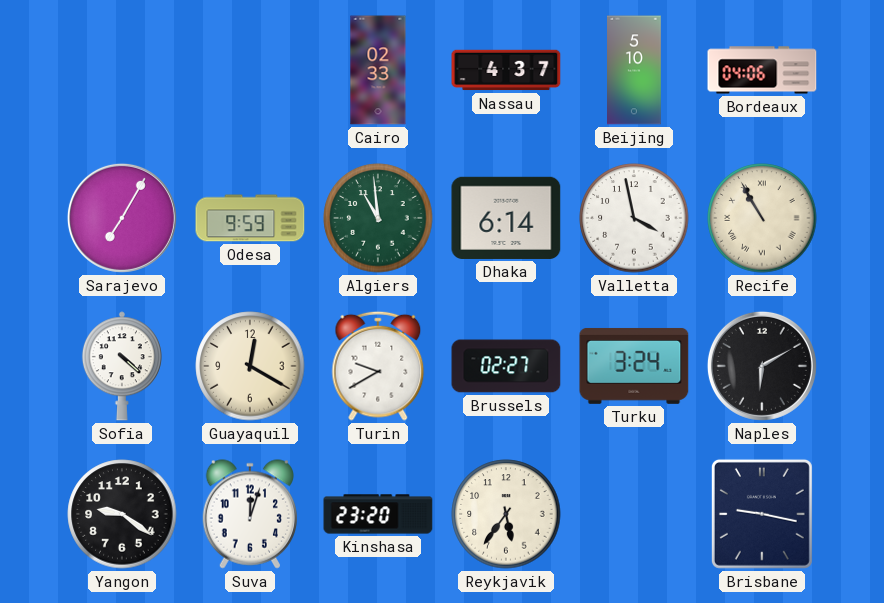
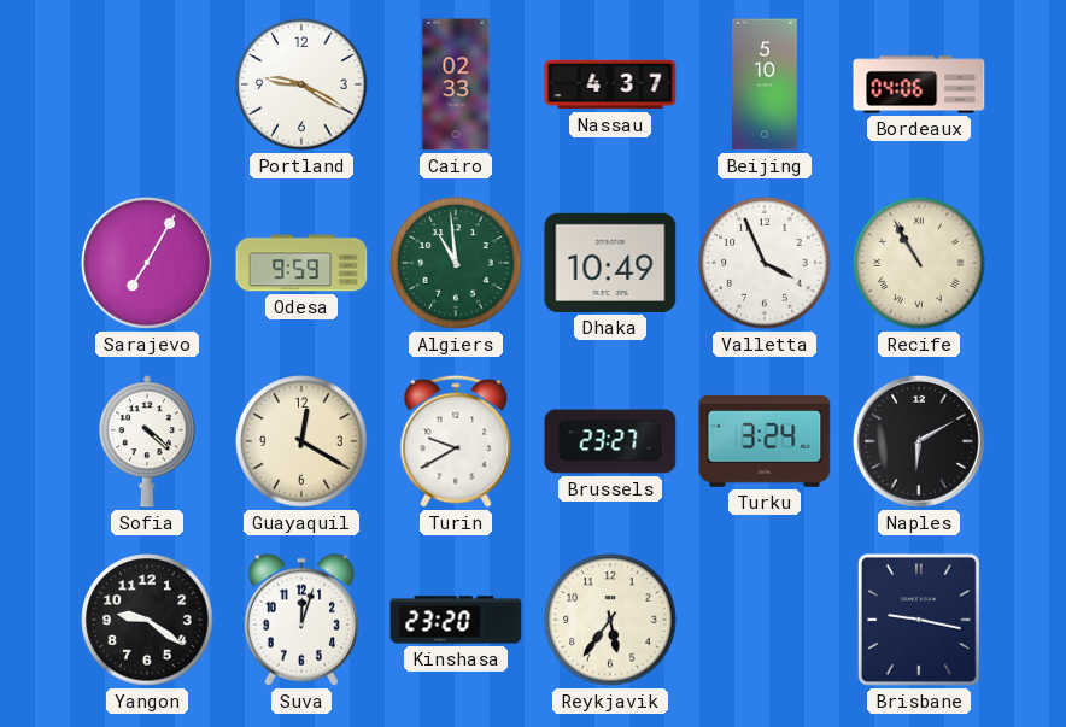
Portland: none -> 9:20
Dhaka: 6:14 -> 10:49
Valletta: 3:58 -> 3:56
Brussels: 02:27 -> 23:27
